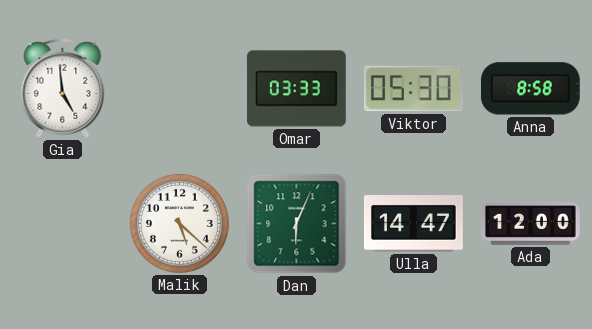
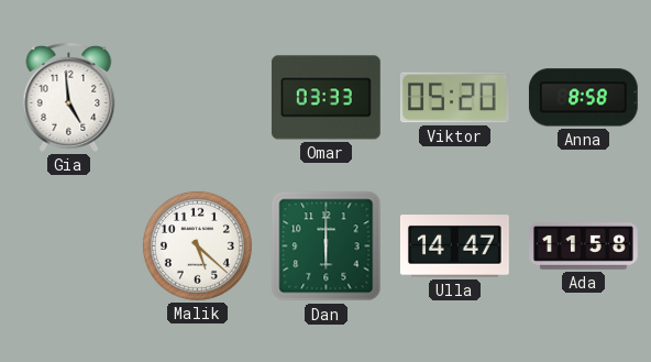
Viktor: 05:30 -> 05:20
Dan: 6:04 -> 6:00
Ada: 12:00 -> 11:58
